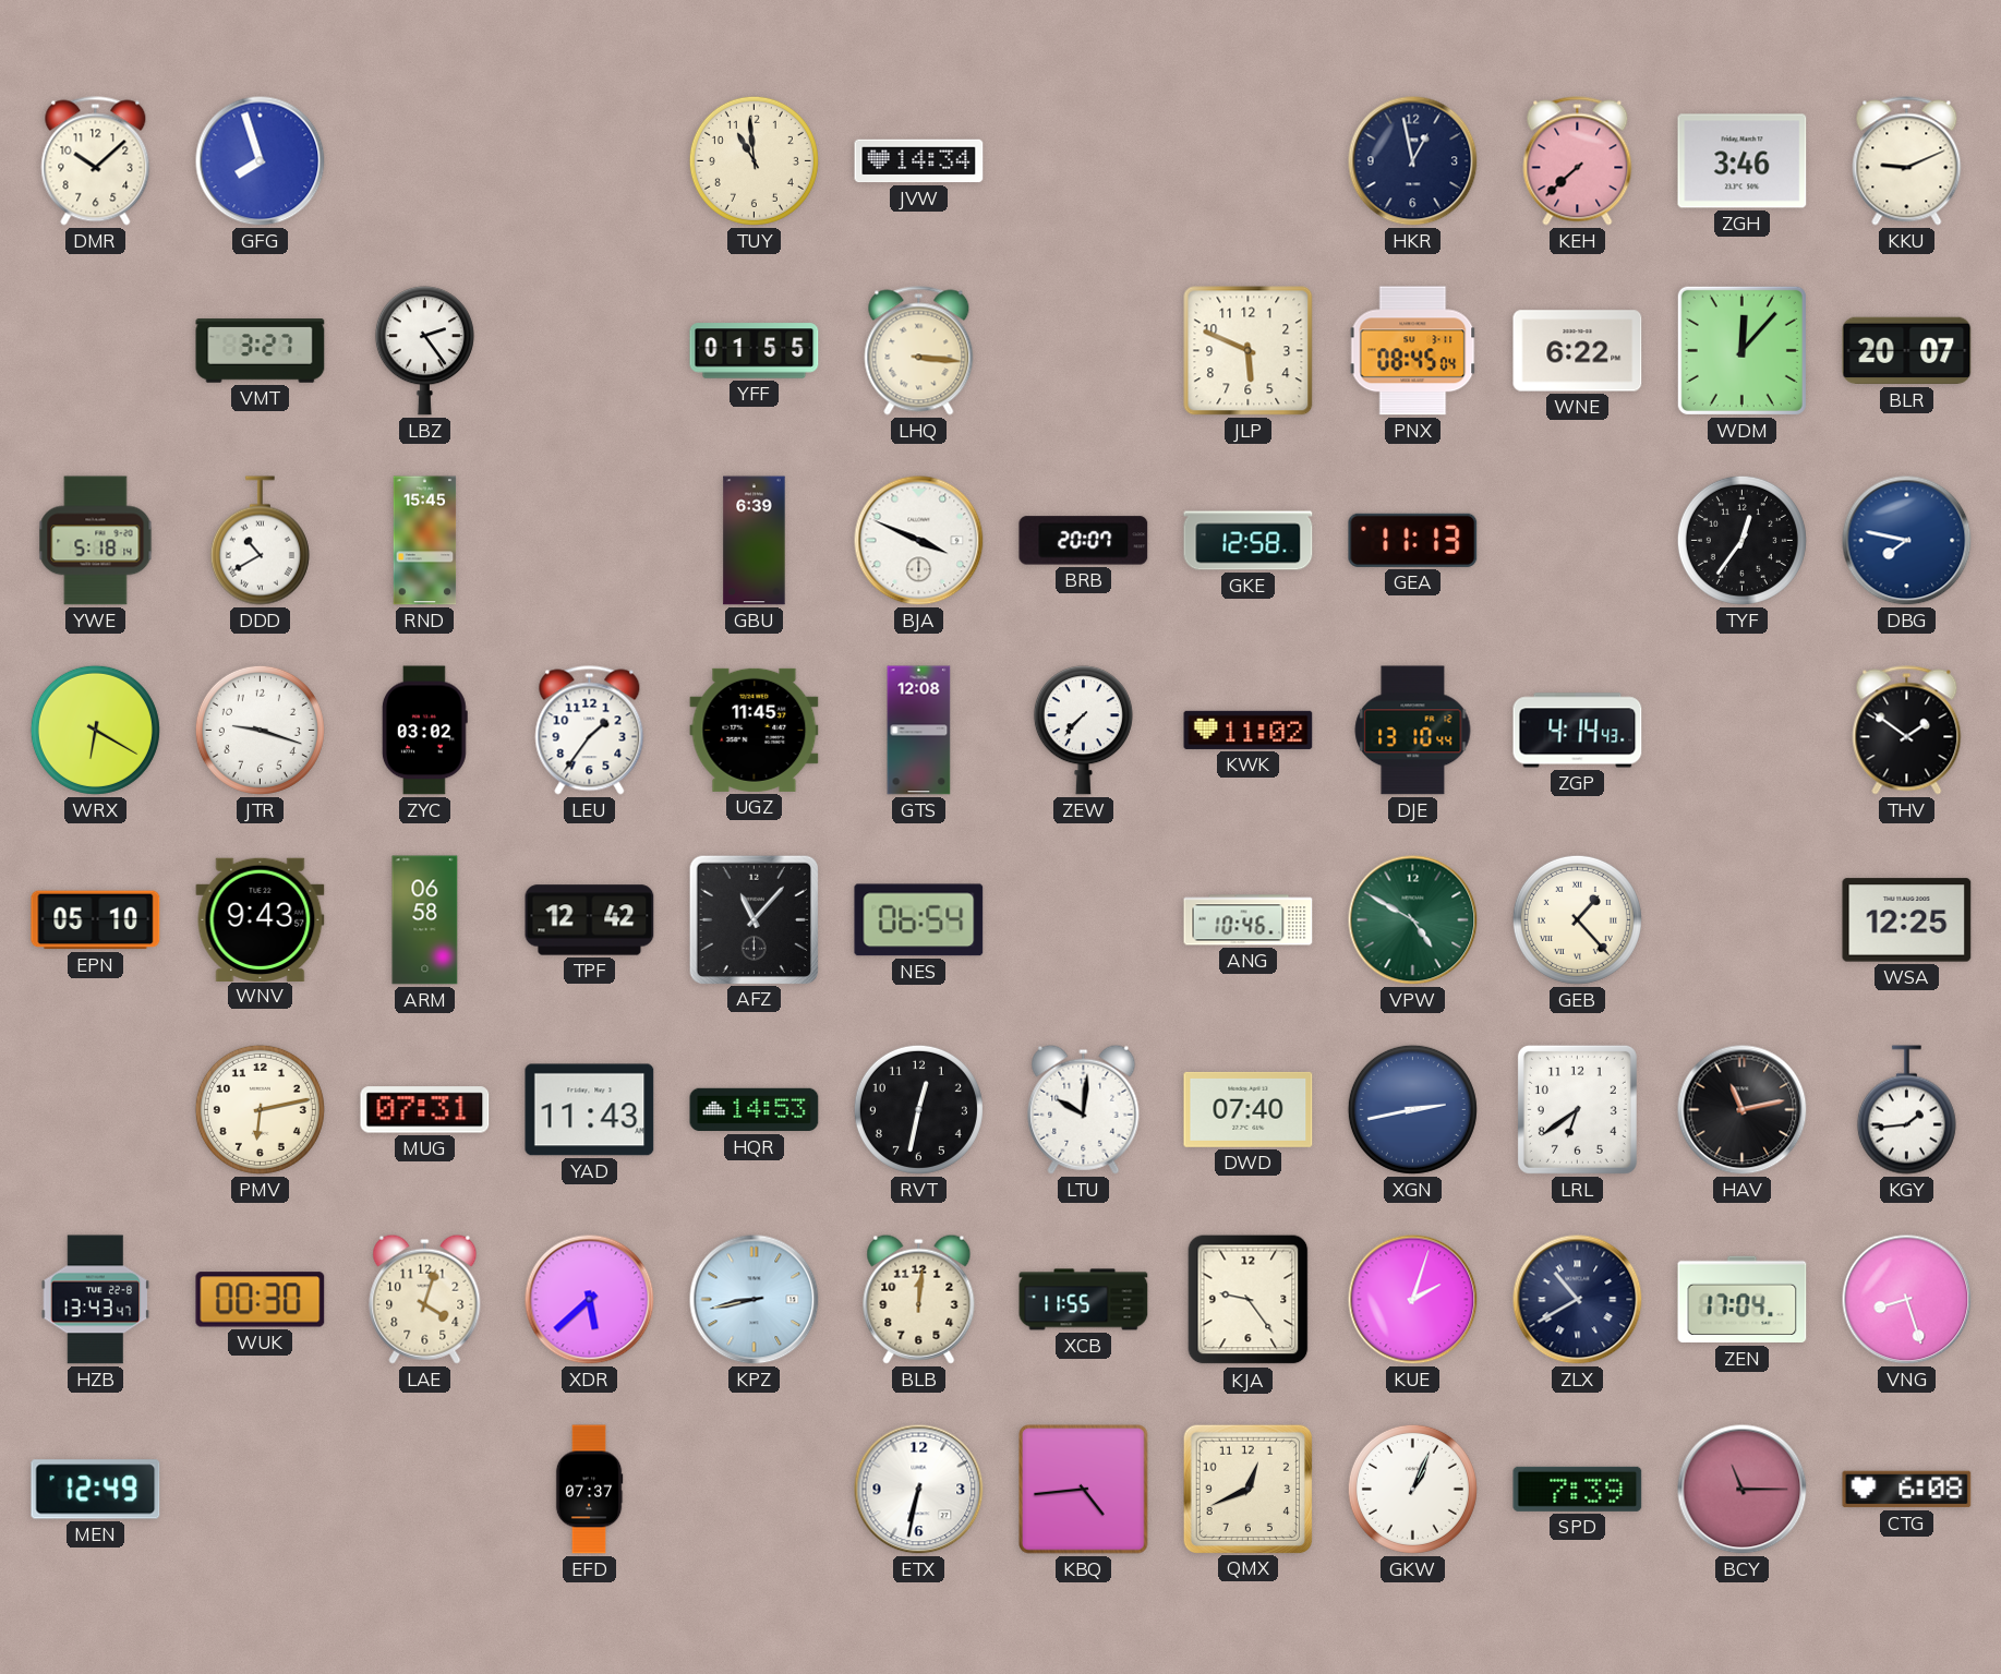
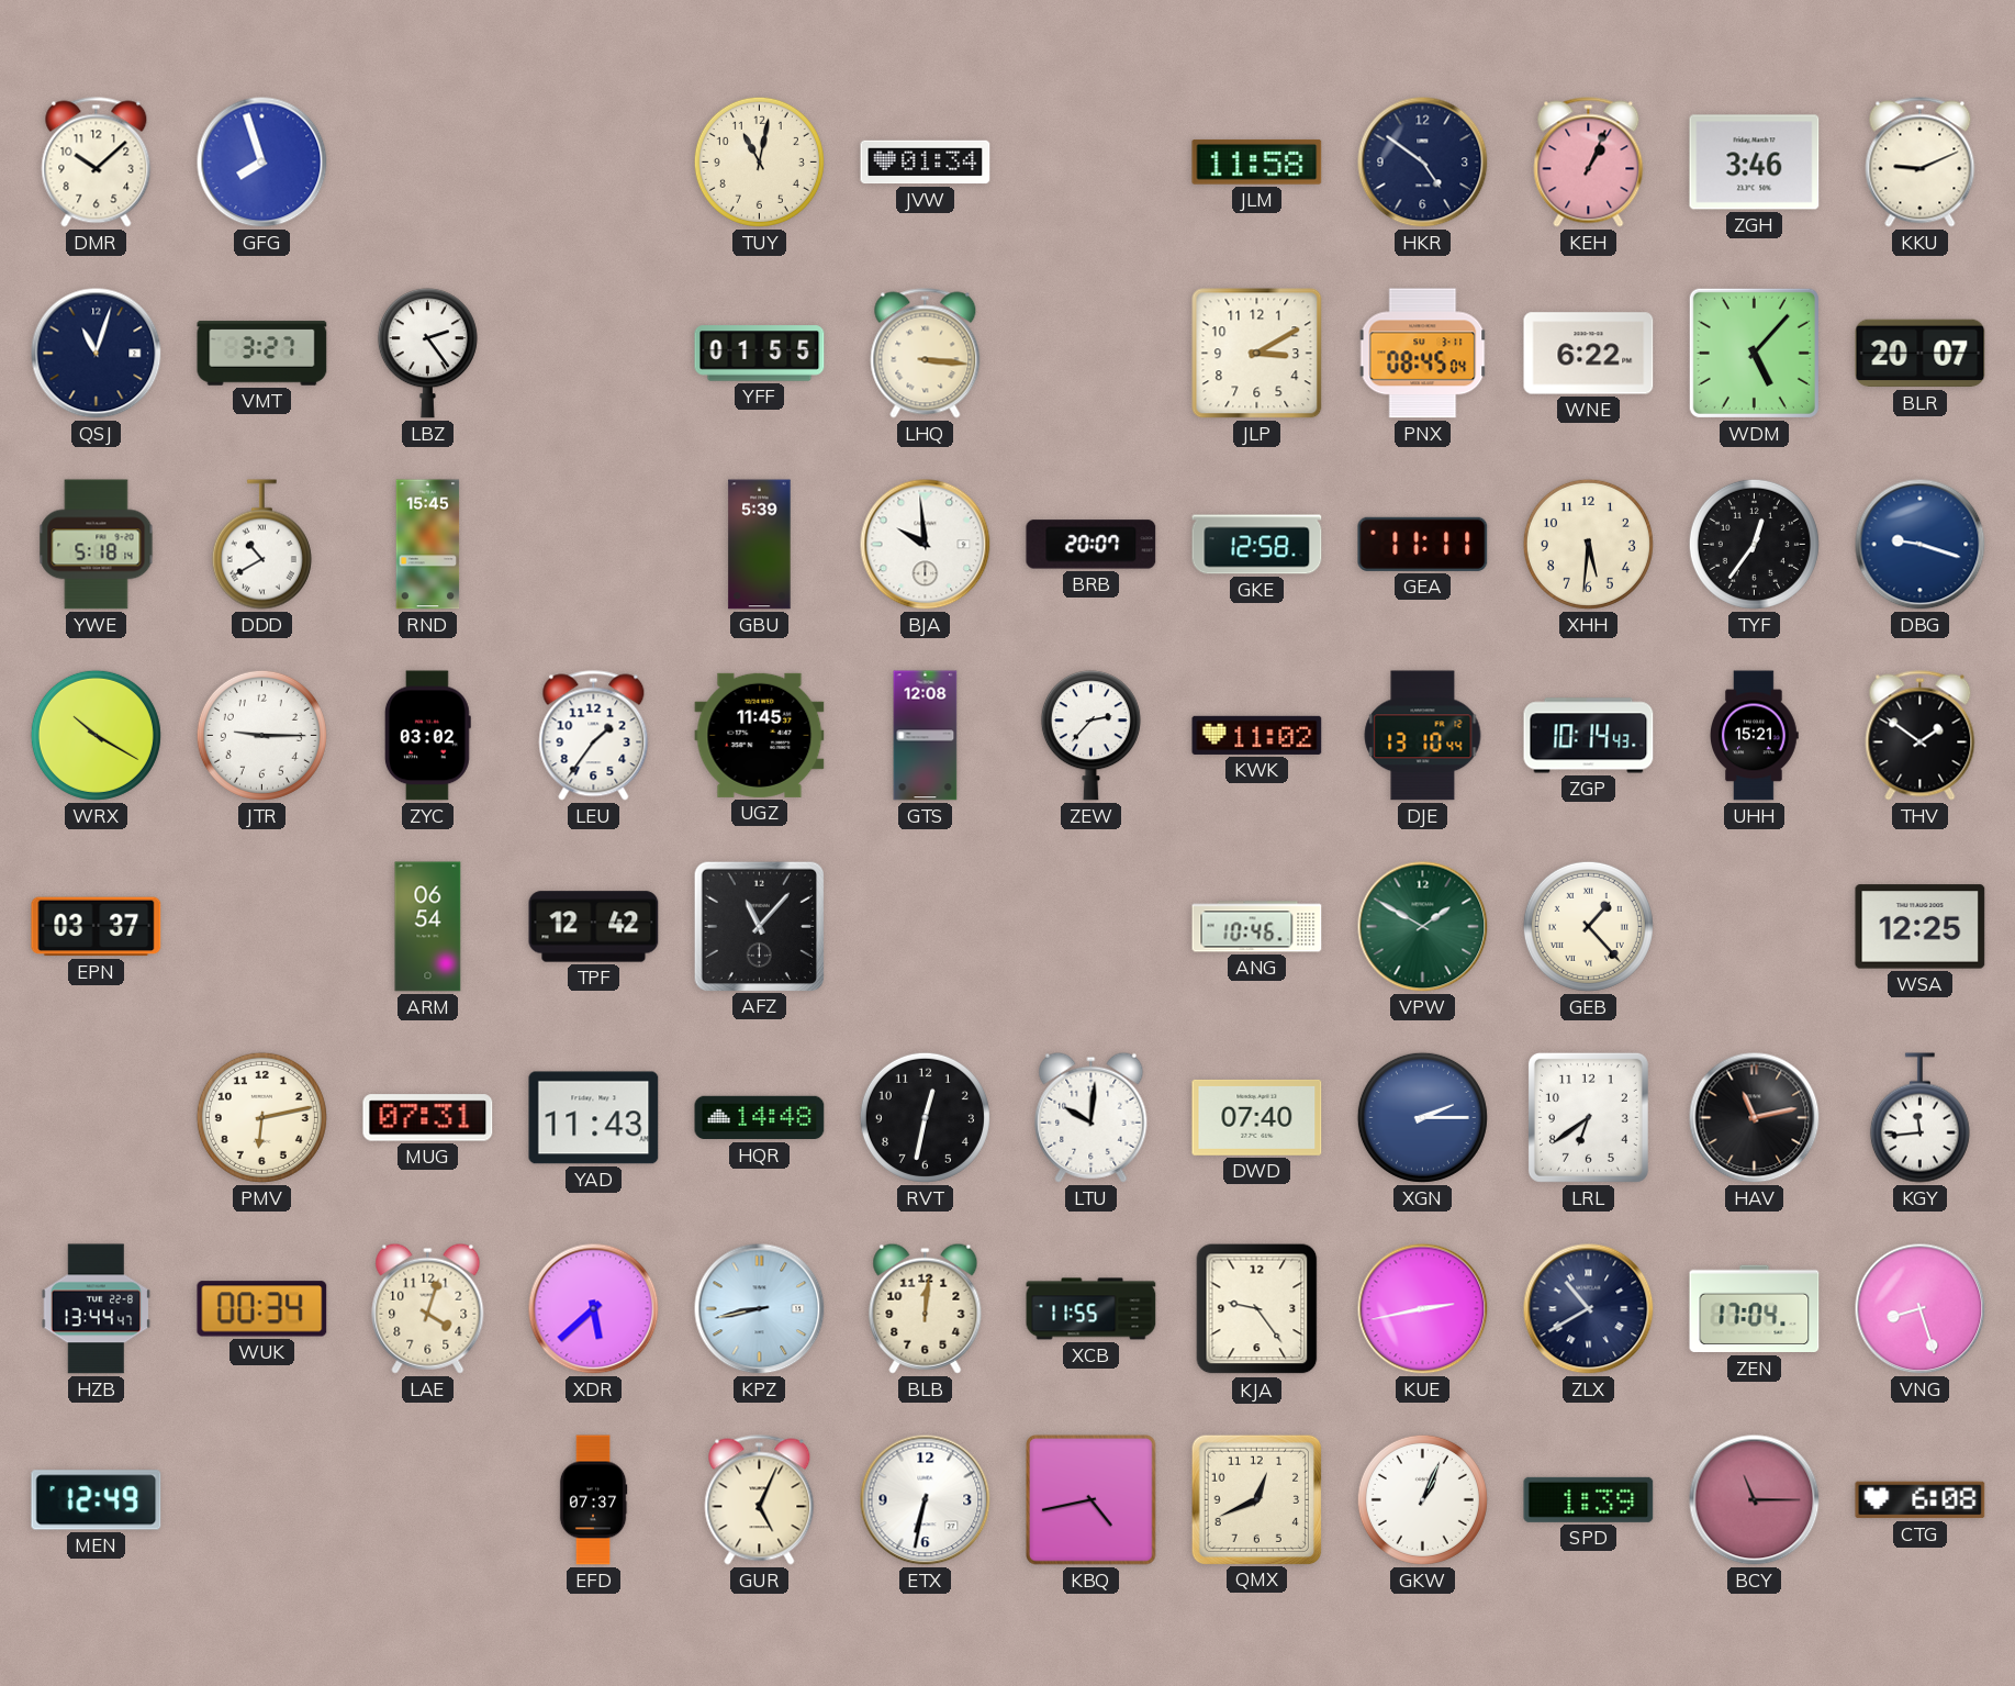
TUY: 10:59 -> 11:02
JVW: 14:34 -> 01:34
JLM: none -> 11:58
HKR: 12:58 -> 4:51
KEH: 7:38 -> 1:04
QSJ: none -> 11:03
JLP: 5:49 -> 3:10
WDM: 12:07 -> 5:07
GBU: 6:39 -> 5:39
BJA: 3:49 -> 9:59
GEA: 11:13 -> 11:11
XHH: none -> 5:31
DBG: 7:47 -> 9:18
WRX: 6:20 -> 10:20
JTR: 9:18 -> 9:15
ZEW: 7:37 -> 2:37
ZGP: 4:14 -> 10:14
UHH: none -> 15:21
EPN: 05:10 -> 03:37
WNV: 9:43 -> none
ARM: 06:58 -> 06:54
NES: 06:54 -> none
VPW: 4:50 -> 1:50
HQR: 14:53 -> 14:48
XGN: 2:43 -> 2:15
KGY: 1:44 -> 11:44
HZB: 13:43 -> 13:44
WUK: 00:30 -> 00:34
KUE: 2:03 -> 2:43
GUR: none -> 5:04
KBQ: 4:44 -> 4:43
SPD: 7:39 -> 1:39
